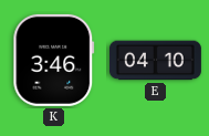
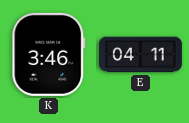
E: 04:10 -> 04:11
